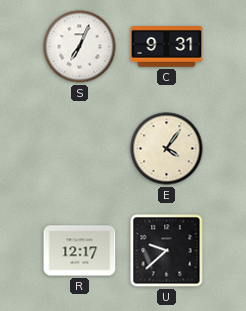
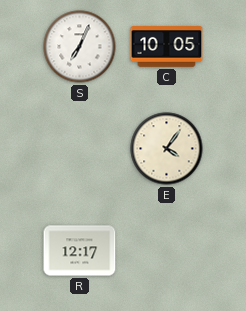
C: 9:31 -> 10:05
U: 9:38 -> none
